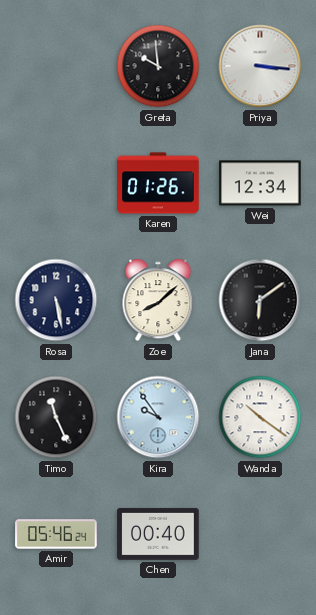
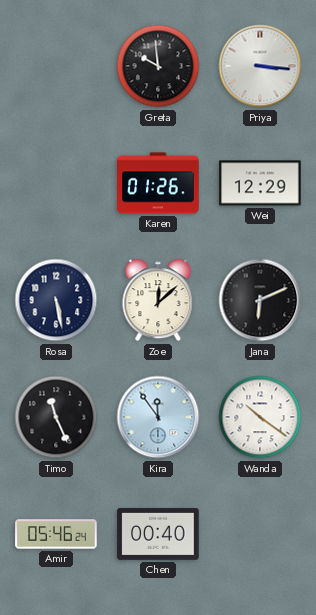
Wei: 12:34 -> 12:29
Zoe: 8:08 -> 12:08
Jana: 6:09 -> 6:11
Kira: 9:54 -> 11:54
